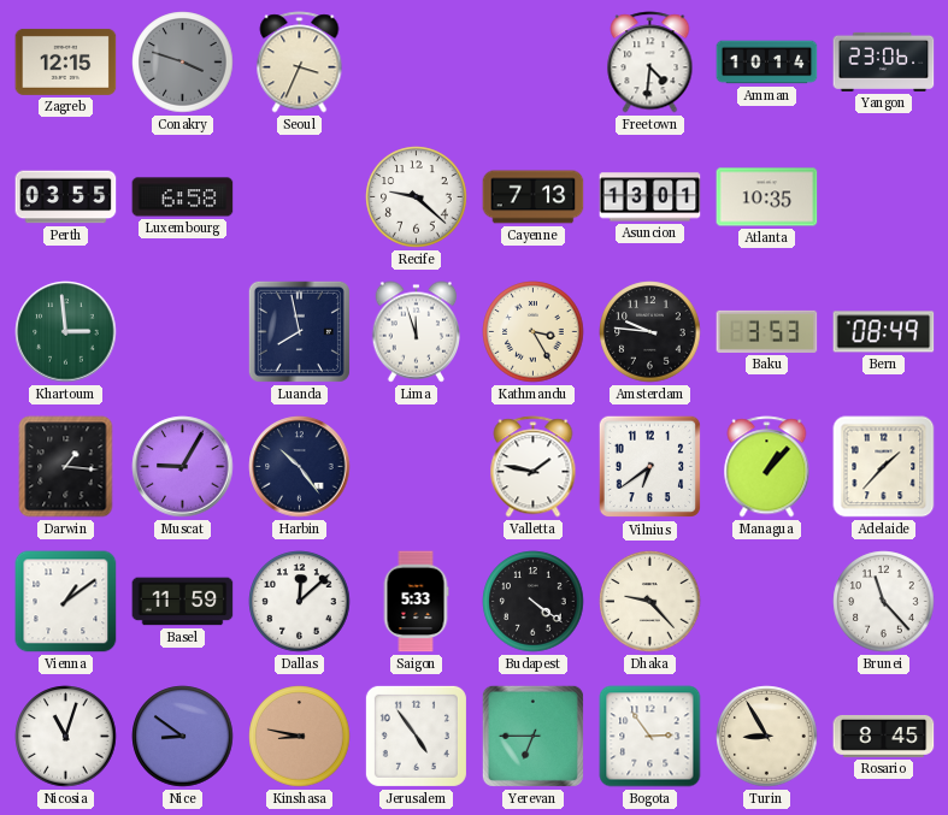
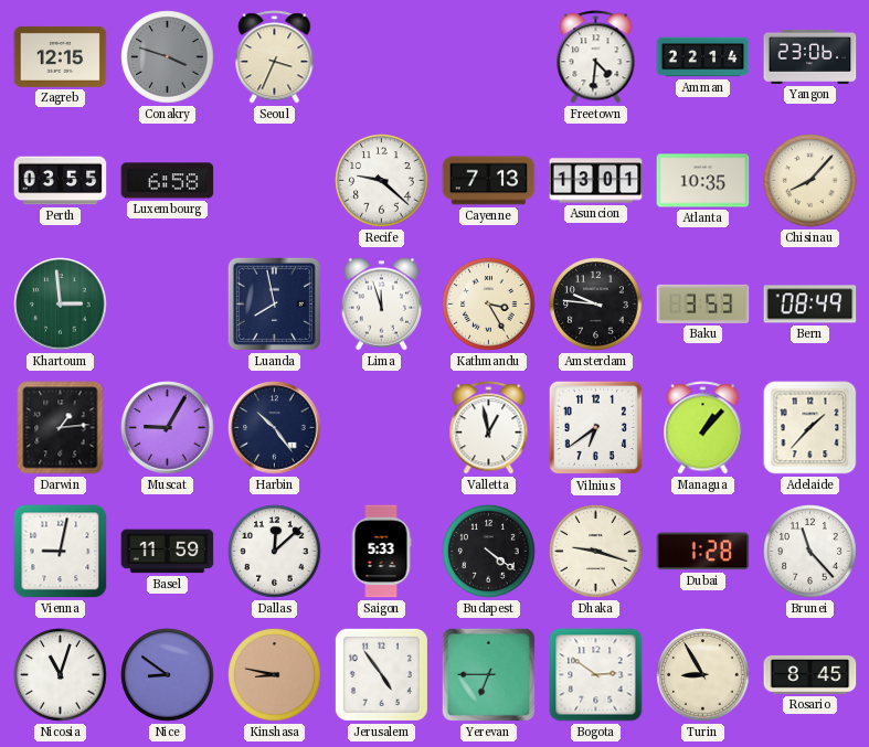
Amman: 10:14 -> 22:14
Chisinau: none -> 8:07
Darwin: 1:16 -> 1:14
Valletta: 1:47 -> 12:58
Vienna: 1:09 -> 9:02
Dhaka: 9:23 -> 9:18
Dubai: none -> 1:28
Bogota: 2:54 -> 2:51
